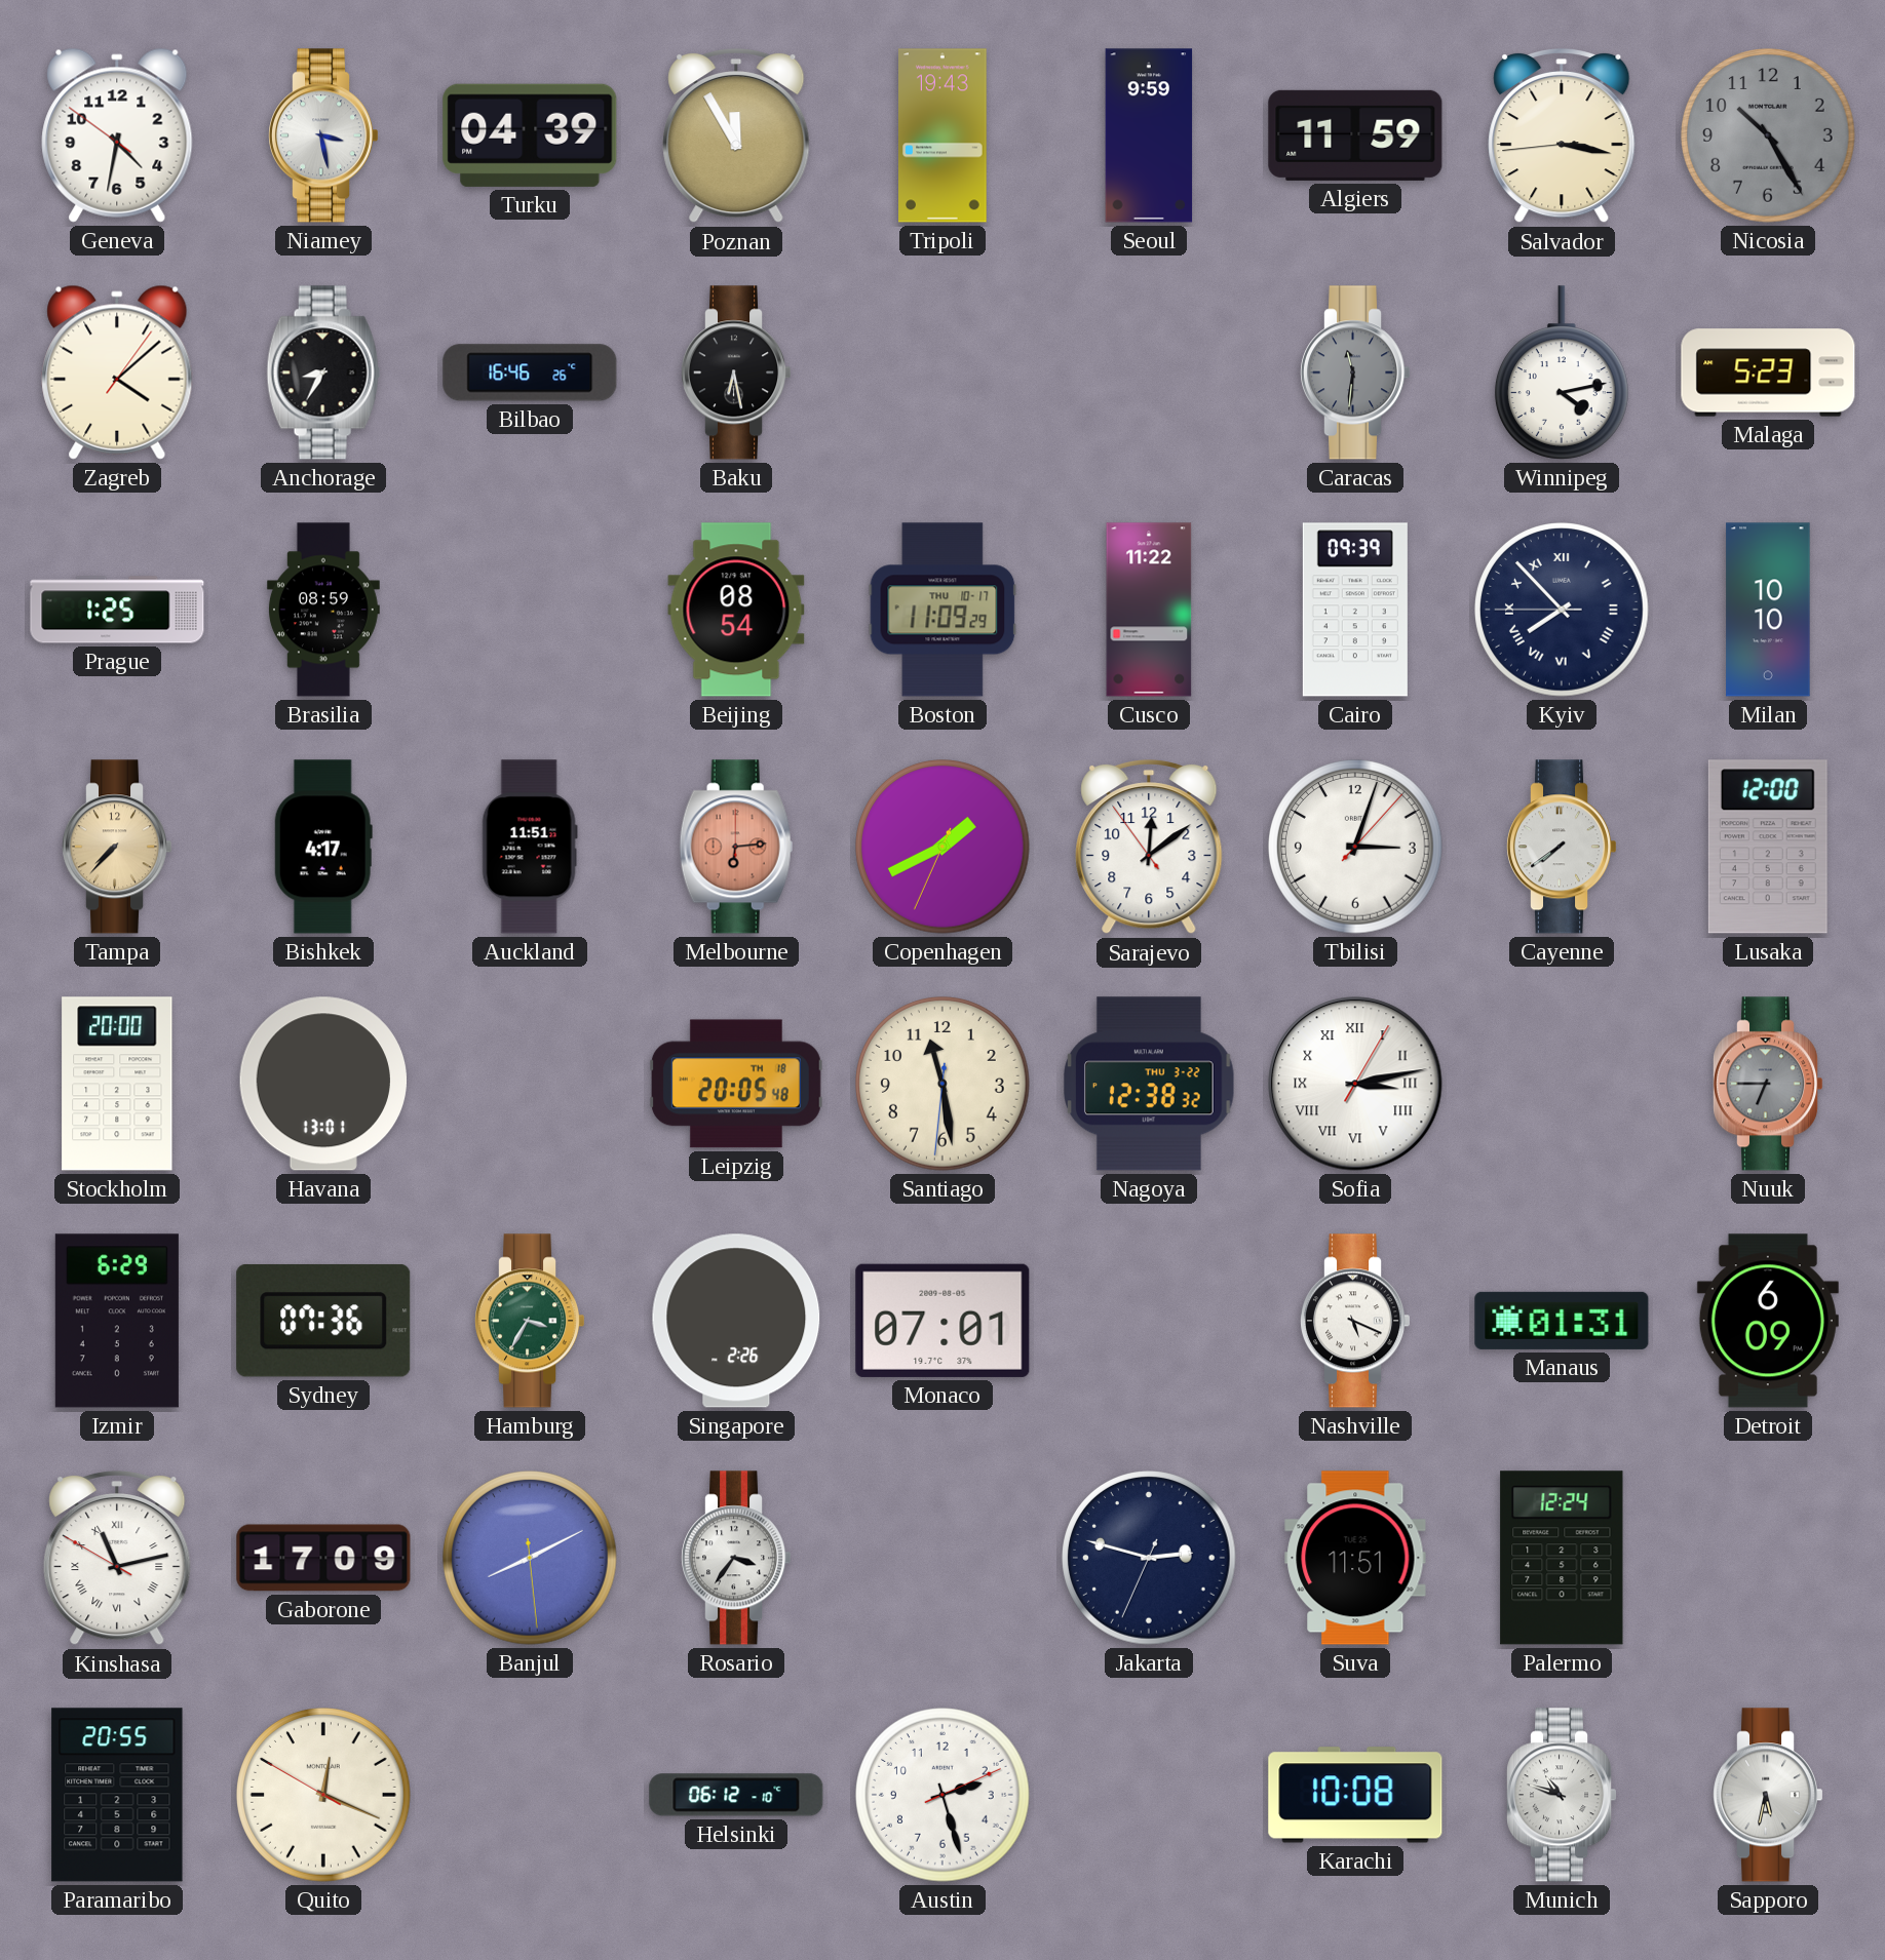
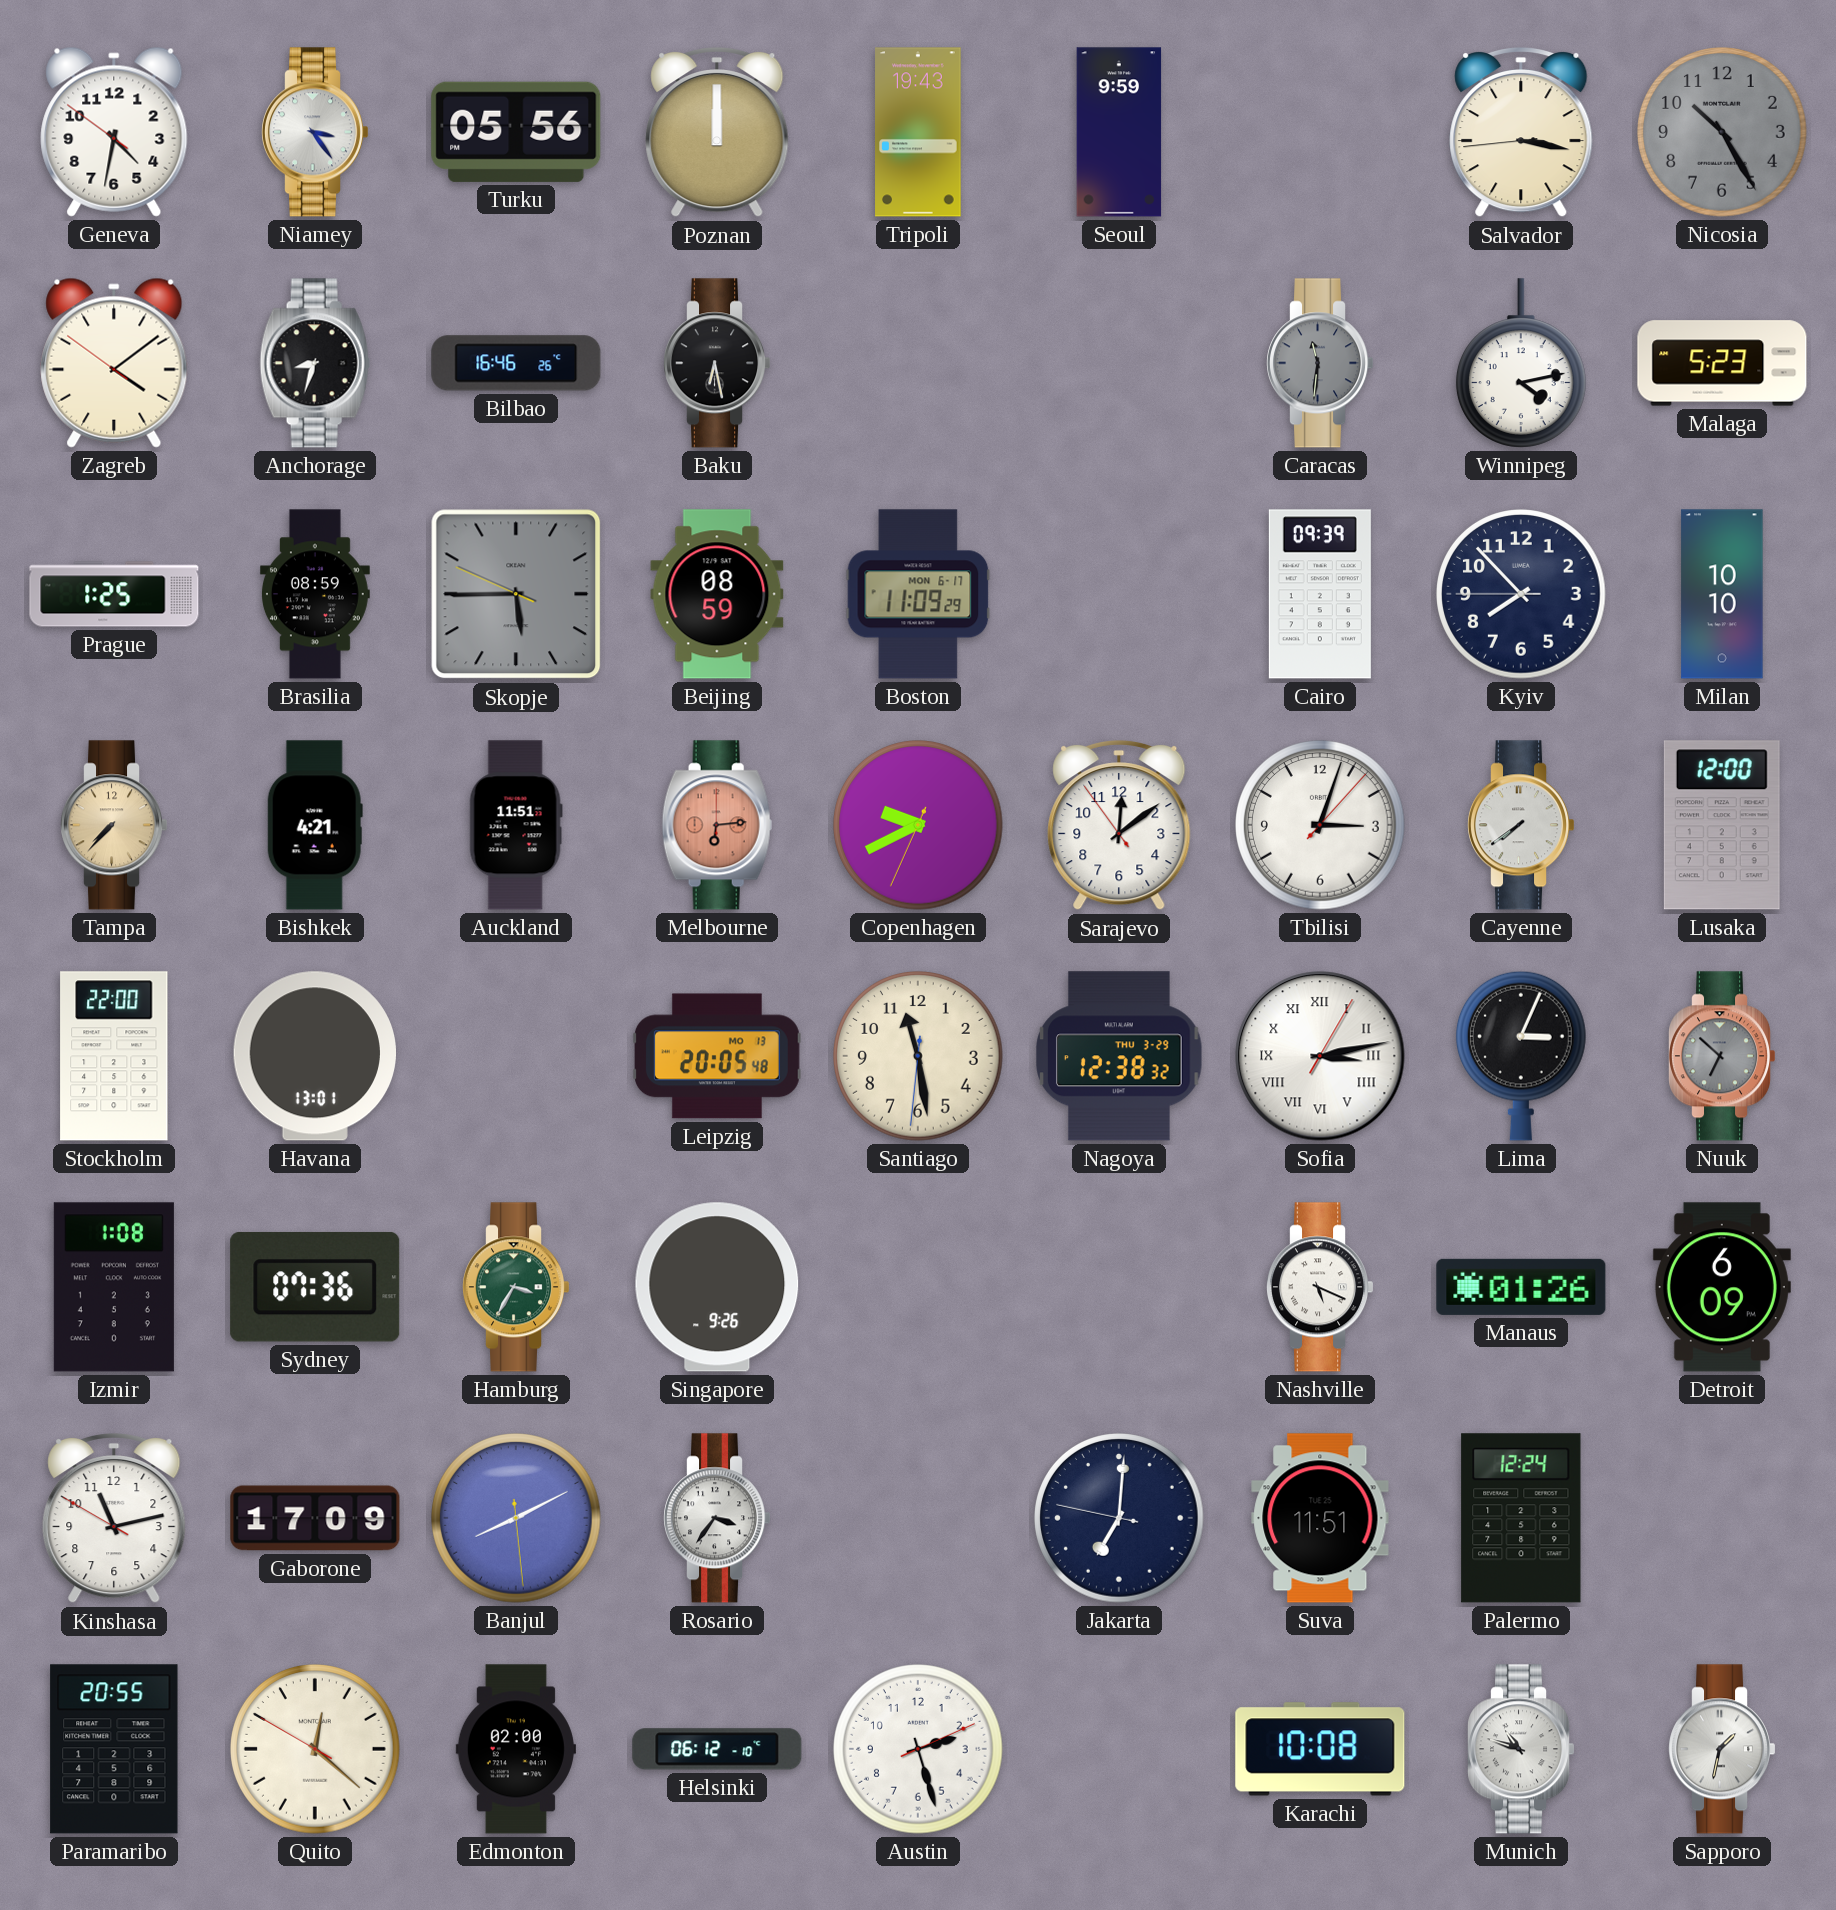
Niamey: 3:28 -> 3:24
Turku: 04:39 -> 05:56
Poznan: 11:55 -> 12:00
Algiers: 11:59 -> none
Zagreb: 4:08:06 -> 4:08:51
Anchorage: 8:35 -> 8:33
Skopje: none -> 5:44
Beijing: 08:54 -> 08:59
Boston date: THU 10-17 -> MON 6-17
Cusco: 11:22 -> none
Kyiv numerals: Roman -> Arabic
Bishkek: 4:17 -> 4:21
Copenhagen: 1:40 -> 9:40
Stockholm: 20:00 -> 22:00
Leipzig date: TH 18 -> MO 13
Nagoya date: THU 3-22 -> THU 3-29
Lima: none -> 3:04
Nuuk: 6:45 -> 6:52
Izmir: 6:29 -> 1:08
Singapore: 2:26 -> 9:26
Monaco: 07:01 -> none
Manaus: 01:31 -> 01:26
Kinshasa numerals: Roman -> Arabic
Jakarta: 2:47 -> 7:00
Quito: 12:18 -> 12:21
Edmonton: none -> 02:00
Sapporo: 5:32 -> 1:32
